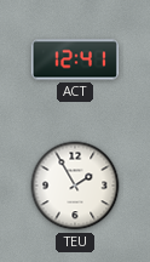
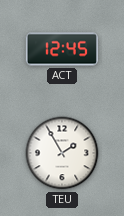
ACT: 12:41 -> 12:45
